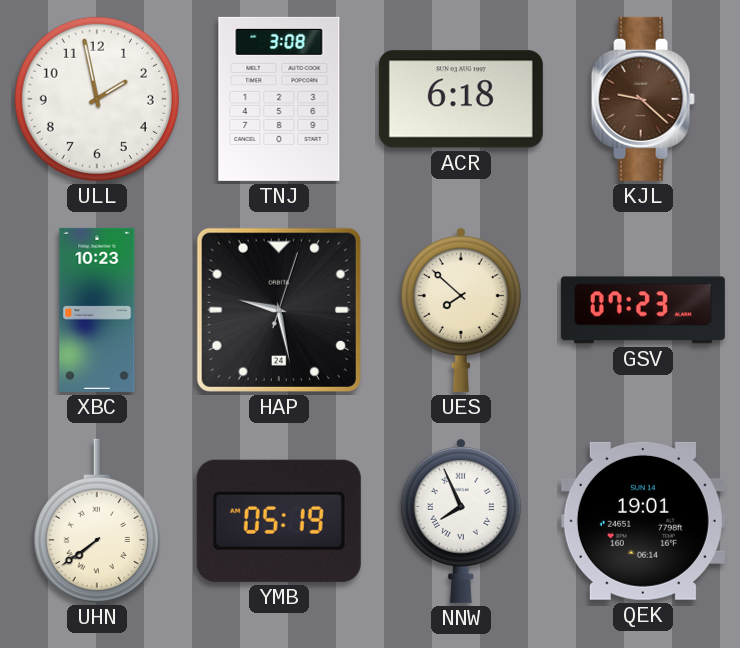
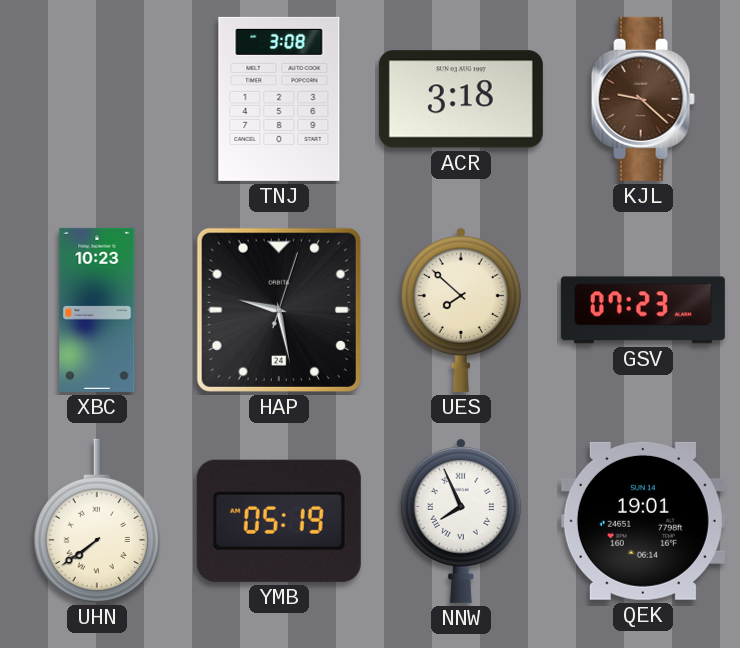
ULL: 1:58 -> none
ACR: 6:18 -> 3:18
